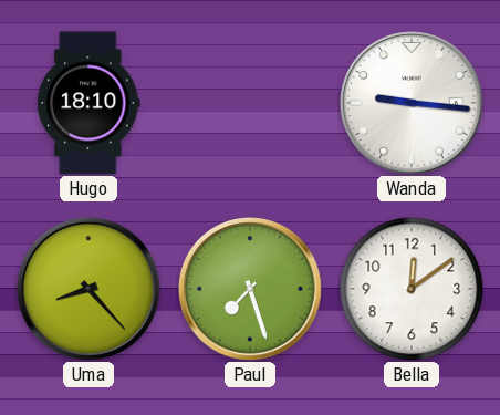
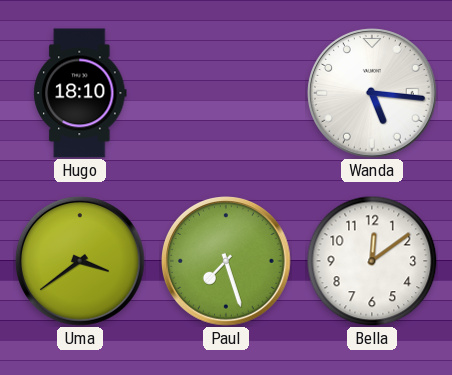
Wanda: 9:16 -> 5:16
Uma: 8:23 -> 3:39
